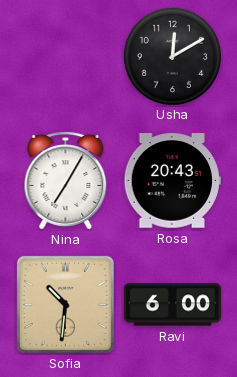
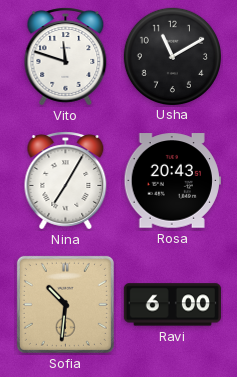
Vito: none -> 11:48
Usha: 12:10 -> 11:10
